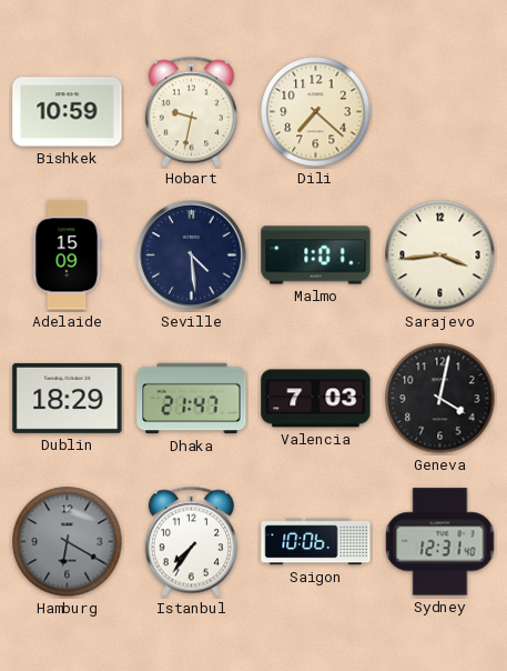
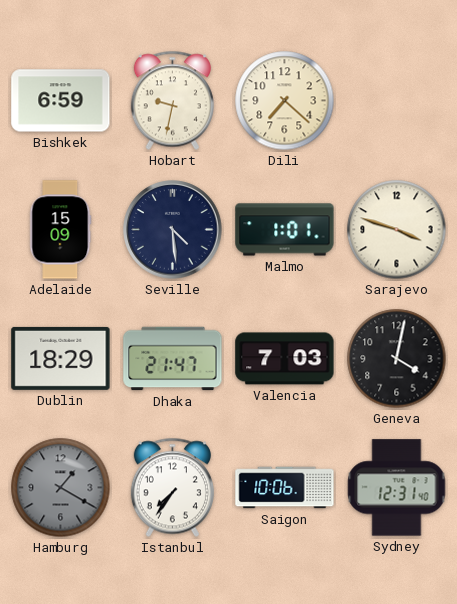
Bishkek: 10:59 -> 6:59
Sarajevo: 3:44 -> 3:48
Hamburg: 6:20 -> 1:20
